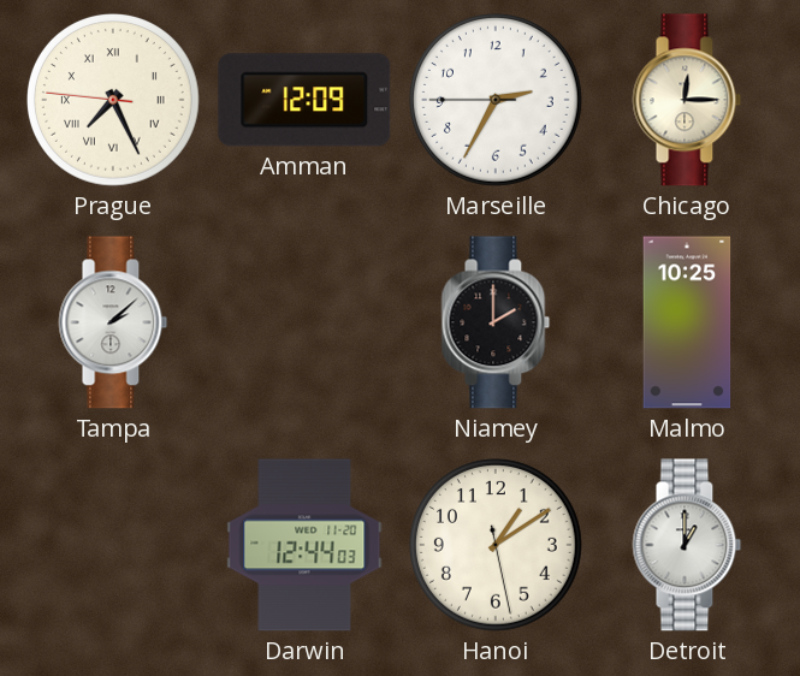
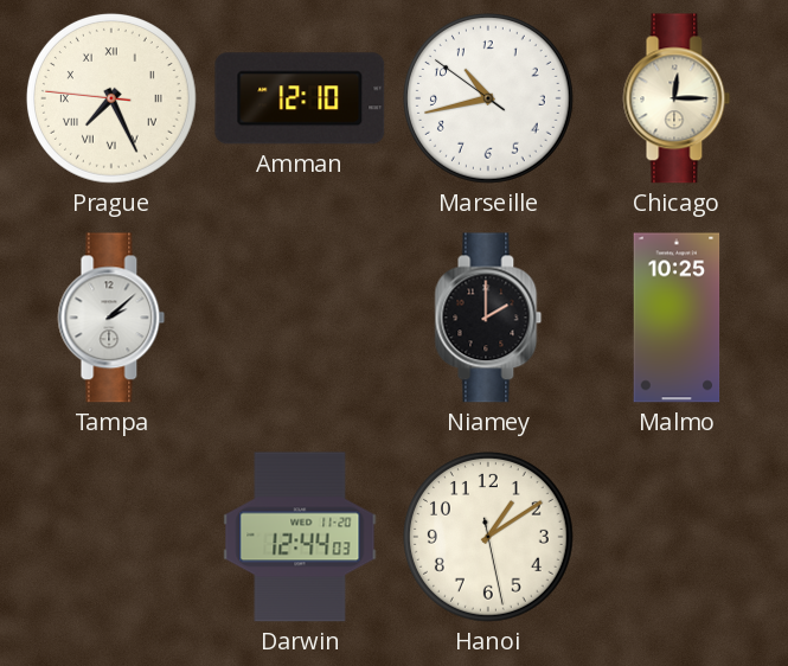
Amman: 12:09 -> 12:10
Marseille: 2:34 -> 10:42
Detroit: 1:00 -> none
